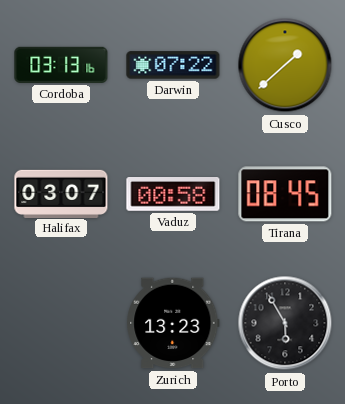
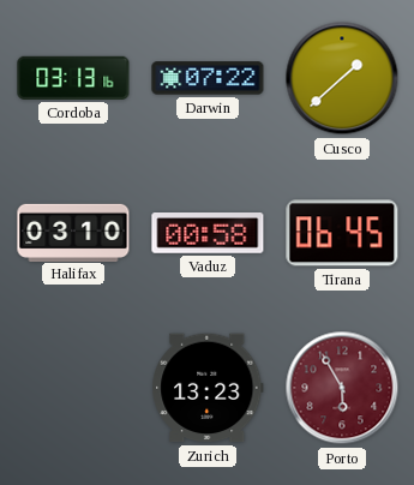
Halifax: 03:07 -> 03:10
Tirana: 08:45 -> 06:45
Porto dial: black -> burgundy
